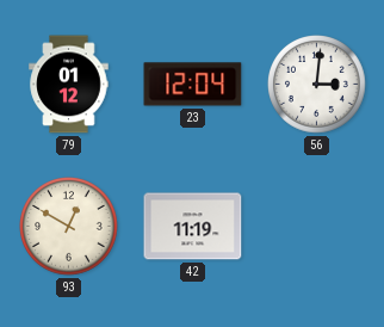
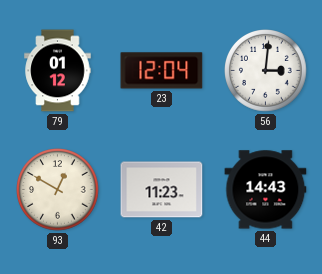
42: 11:19 -> 11:23
44: none -> 14:43
